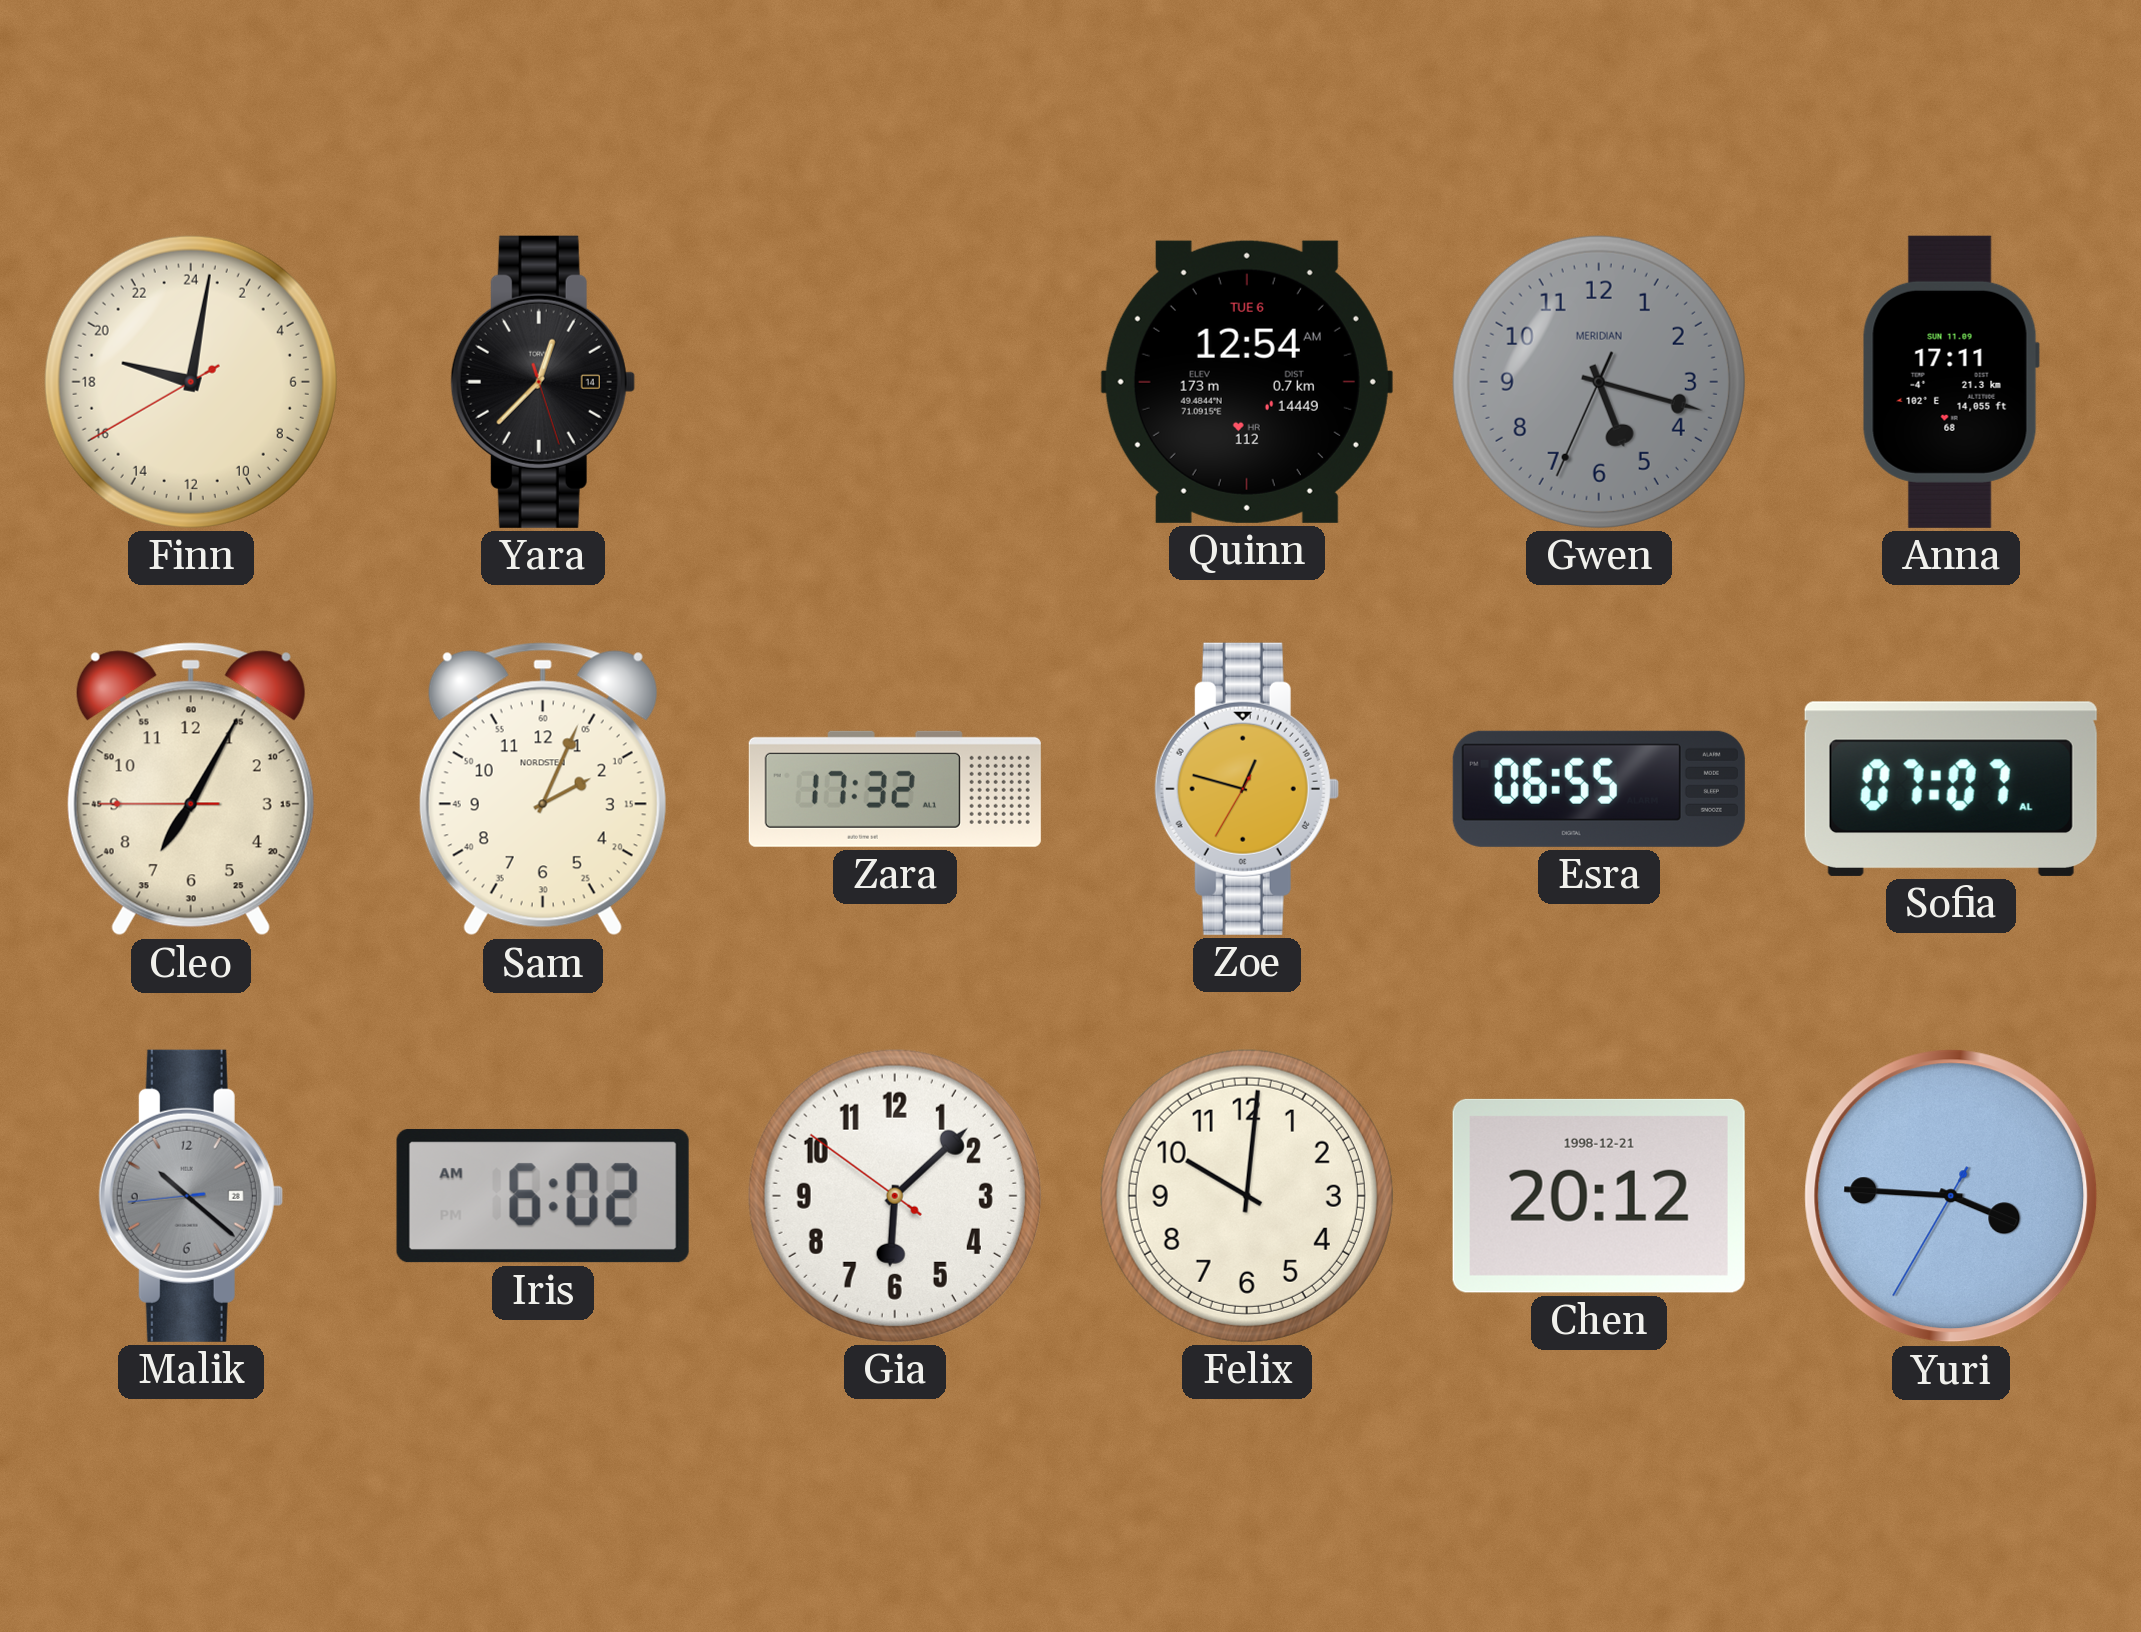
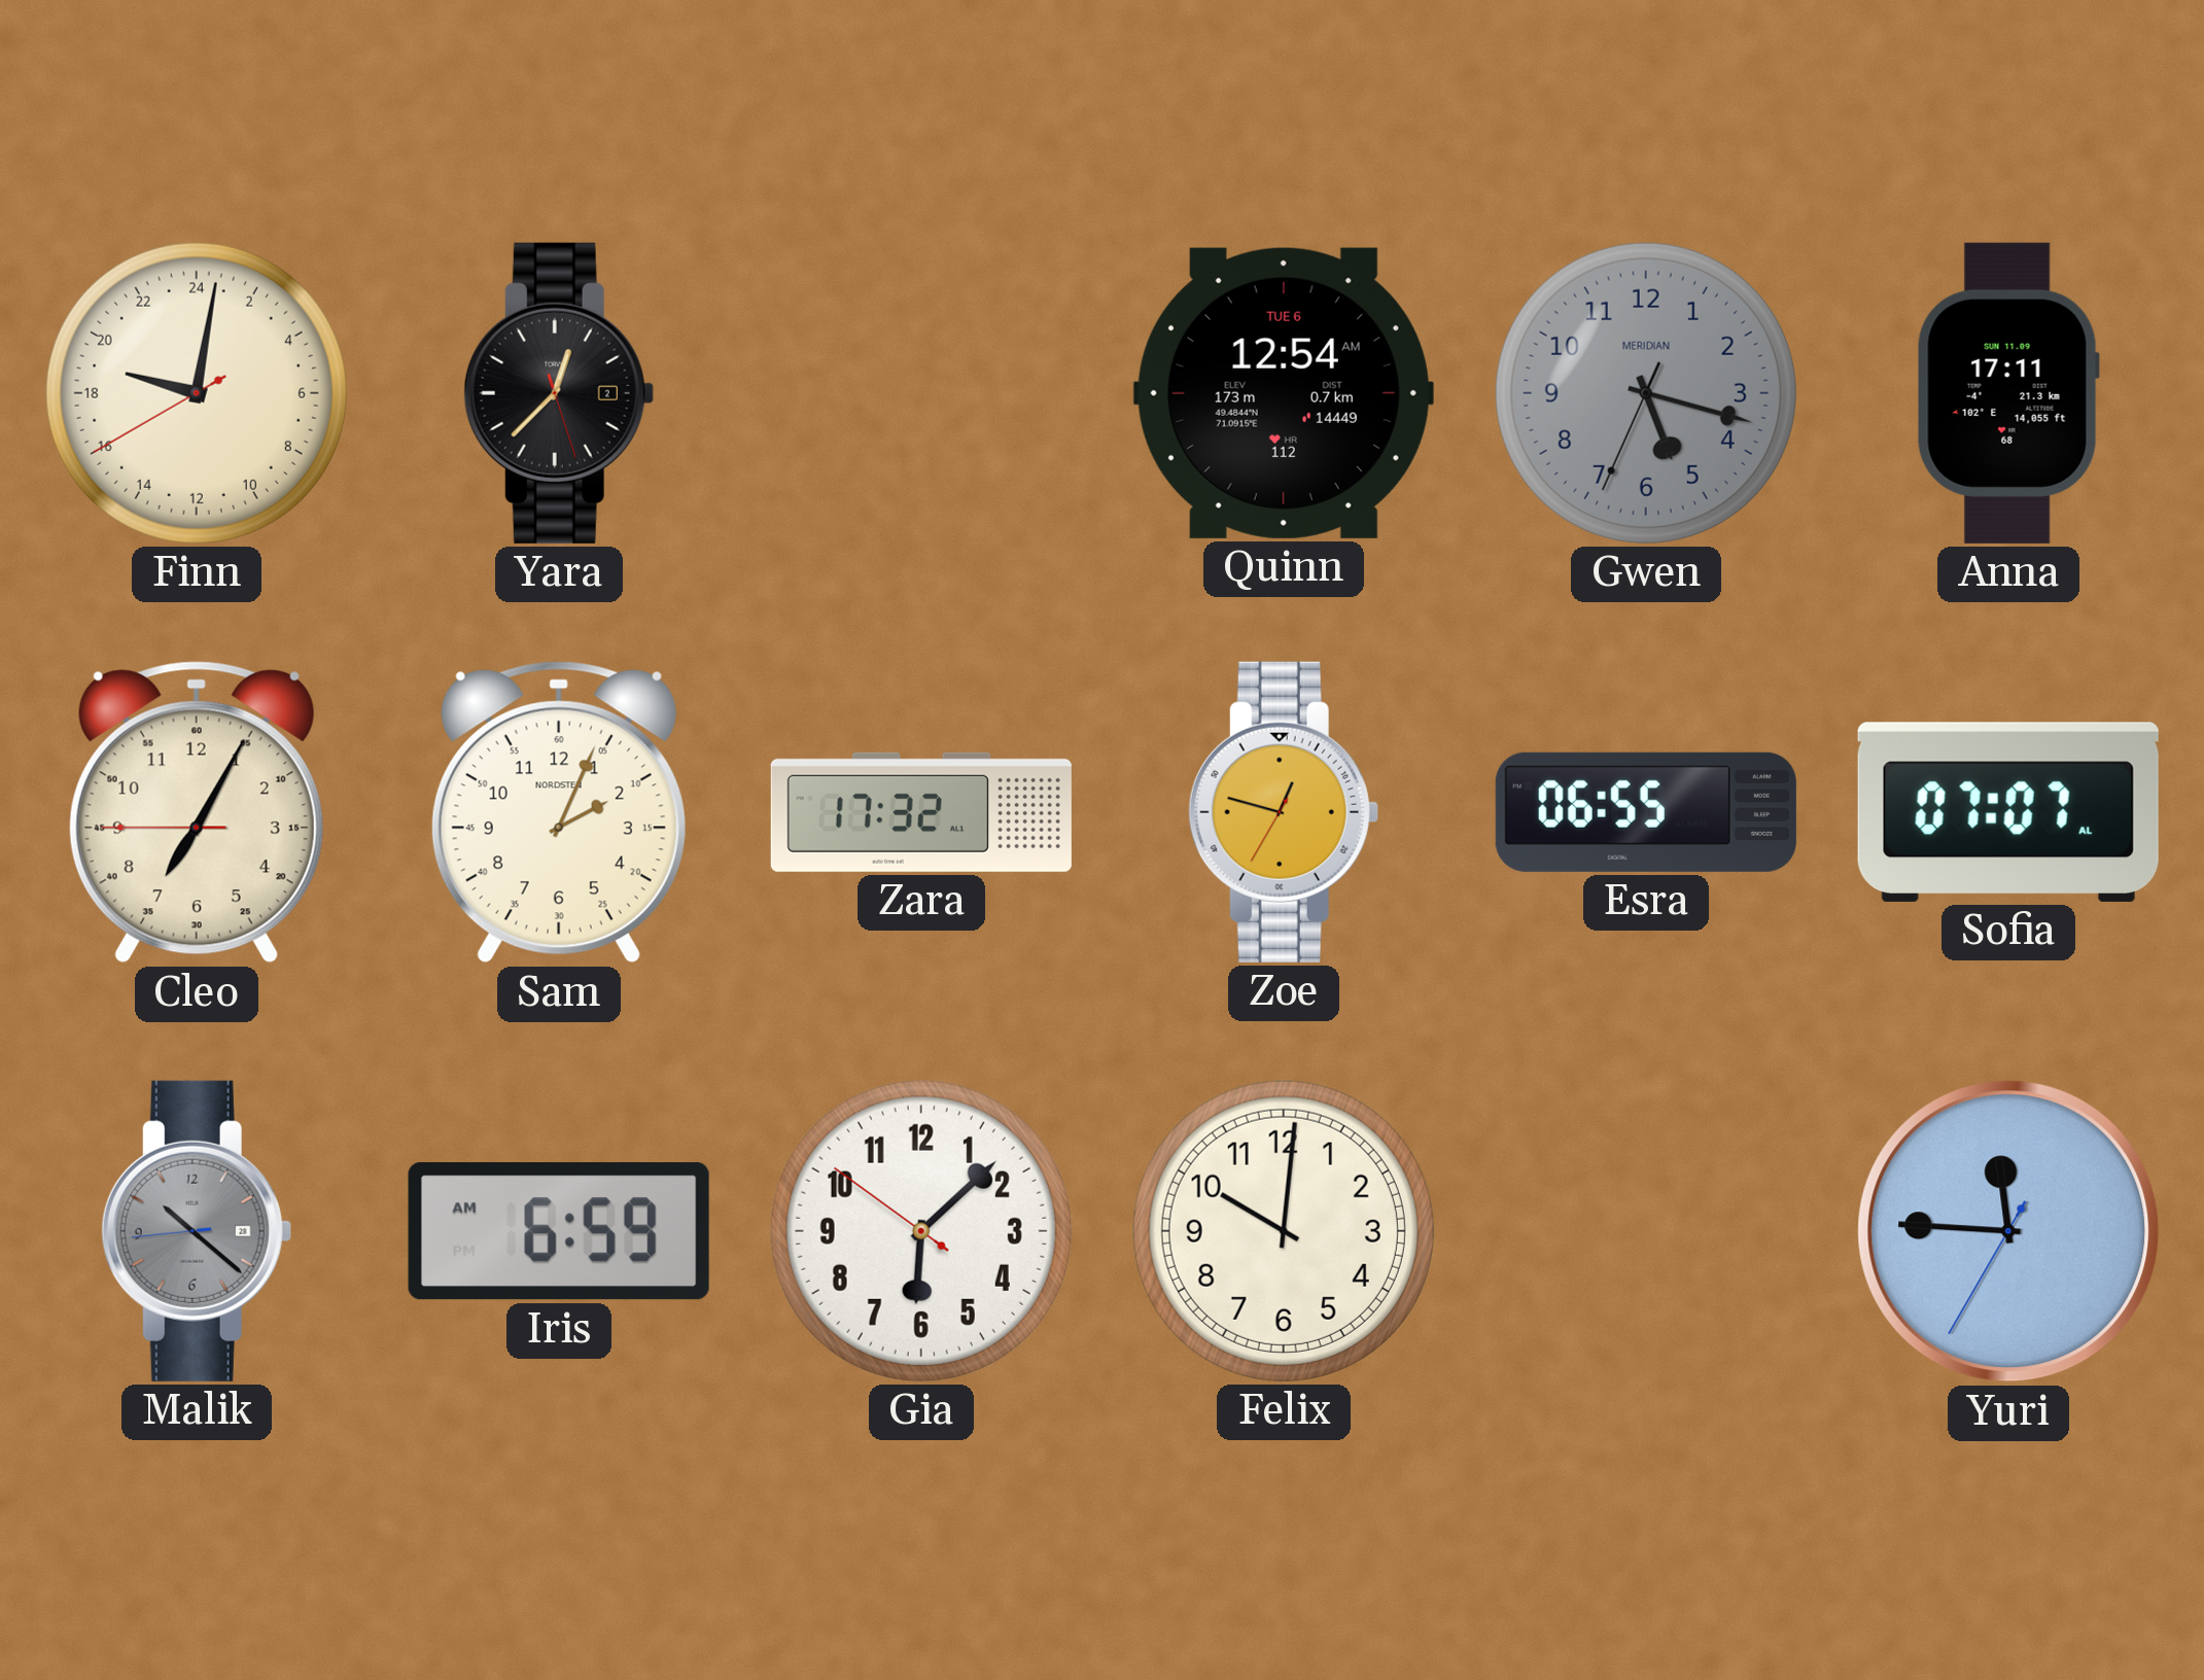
Yara date: 14 -> 2
Iris: 6:02 -> 6:59
Chen: 20:12 -> none
Yuri: 3:45 -> 11:45
